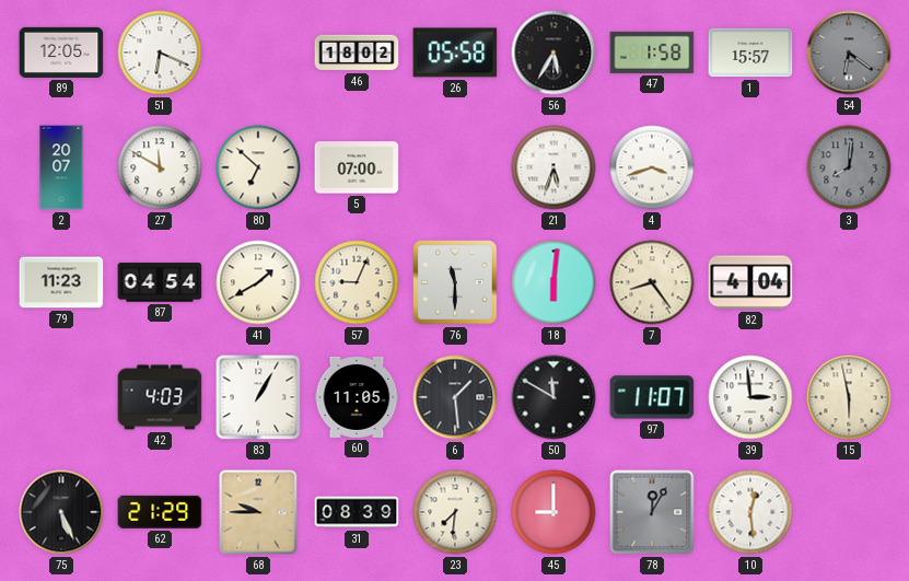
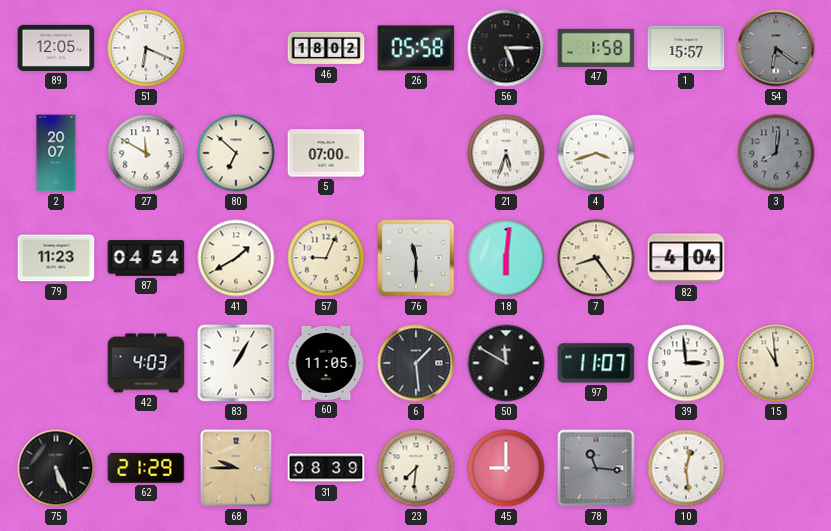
56: 5:35 -> 5:15
15: 5:58 -> 10:59
78: 12:05 -> 11:16
